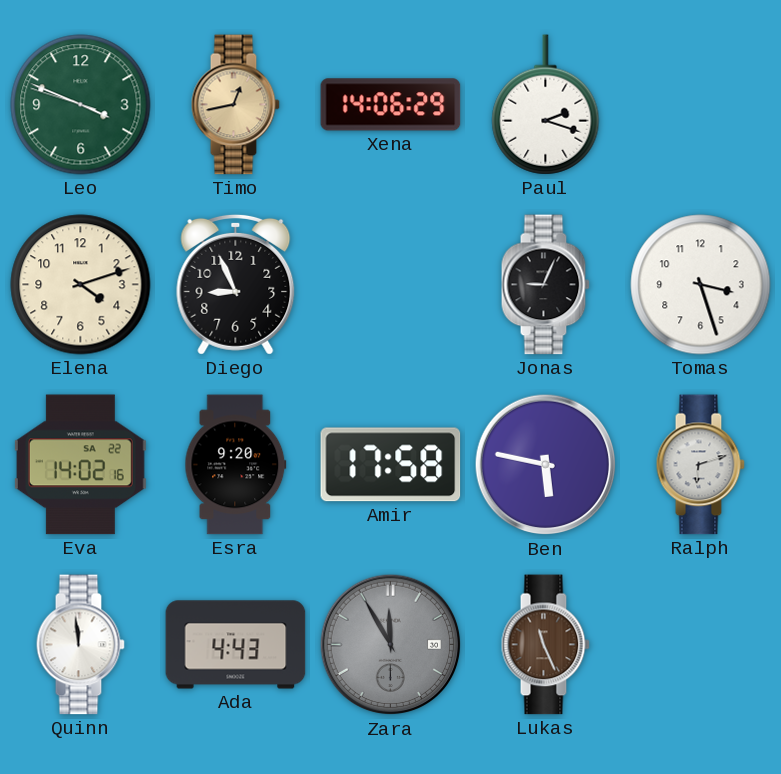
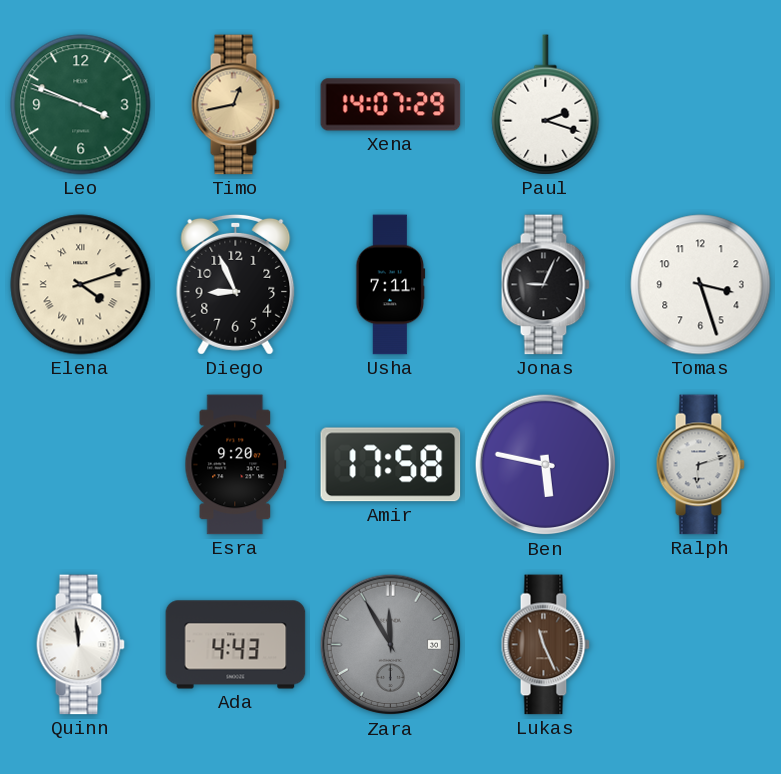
Xena: 14:06 -> 14:07
Elena numerals: Arabic -> Roman
Usha: none -> 7:11
Eva: 14:02 -> none
